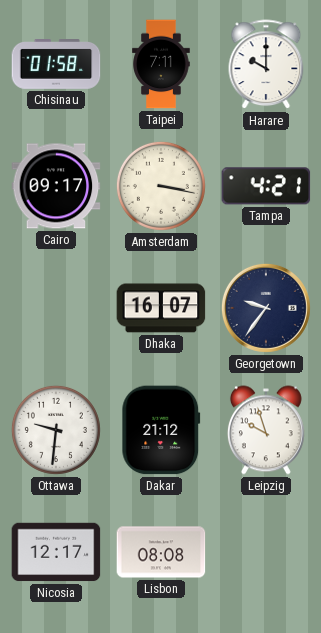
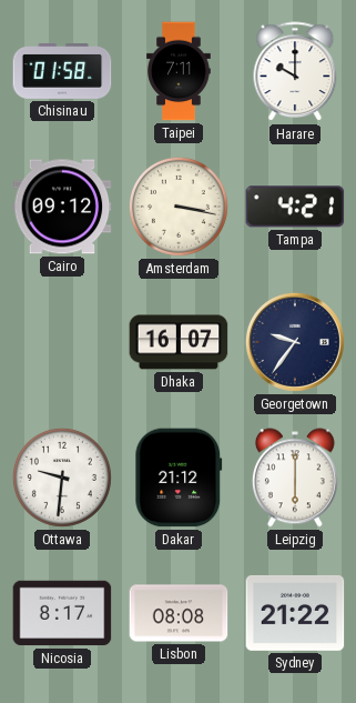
Cairo: 09:17 -> 09:12
Leipzig: 9:57 -> 6:00
Nicosia: 12:17 -> 8:17
Sydney: none -> 21:22
